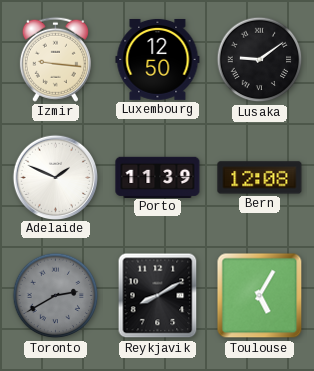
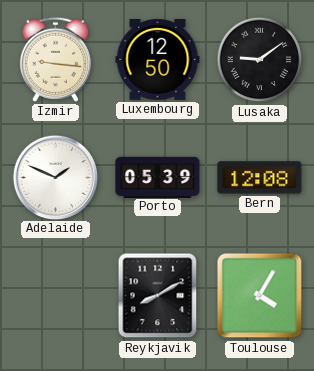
Porto: 11:39 -> 05:39
Toronto: 2:40 -> none
Toulouse: 5:05 -> 4:05
